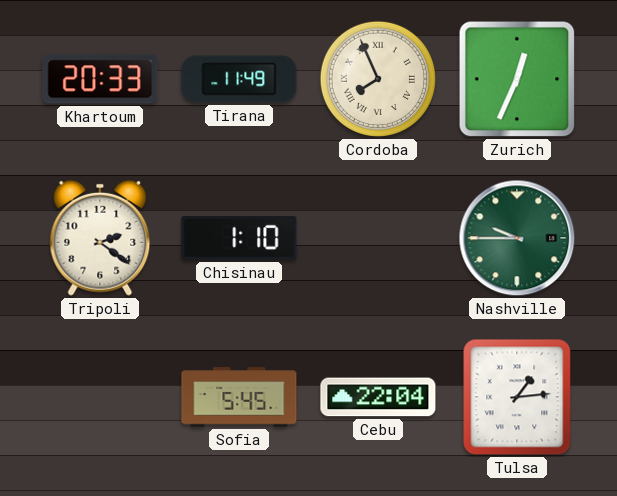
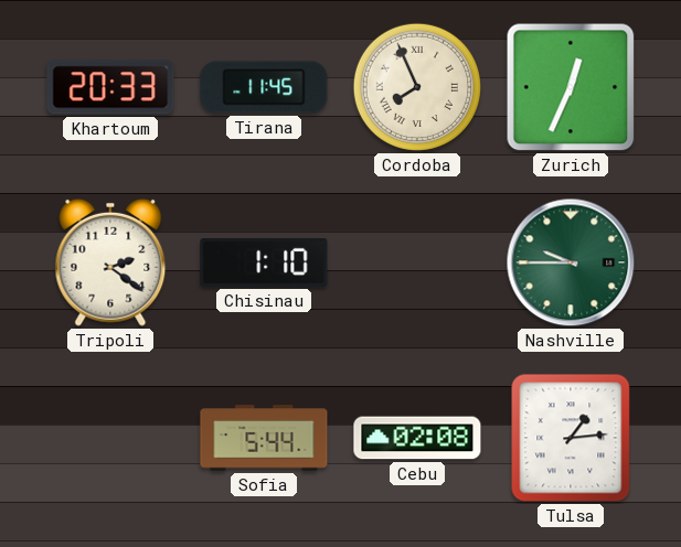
Tirana: 11:49 -> 11:45
Sofia: 5:45 -> 5:44
Cebu: 22:04 -> 02:08
